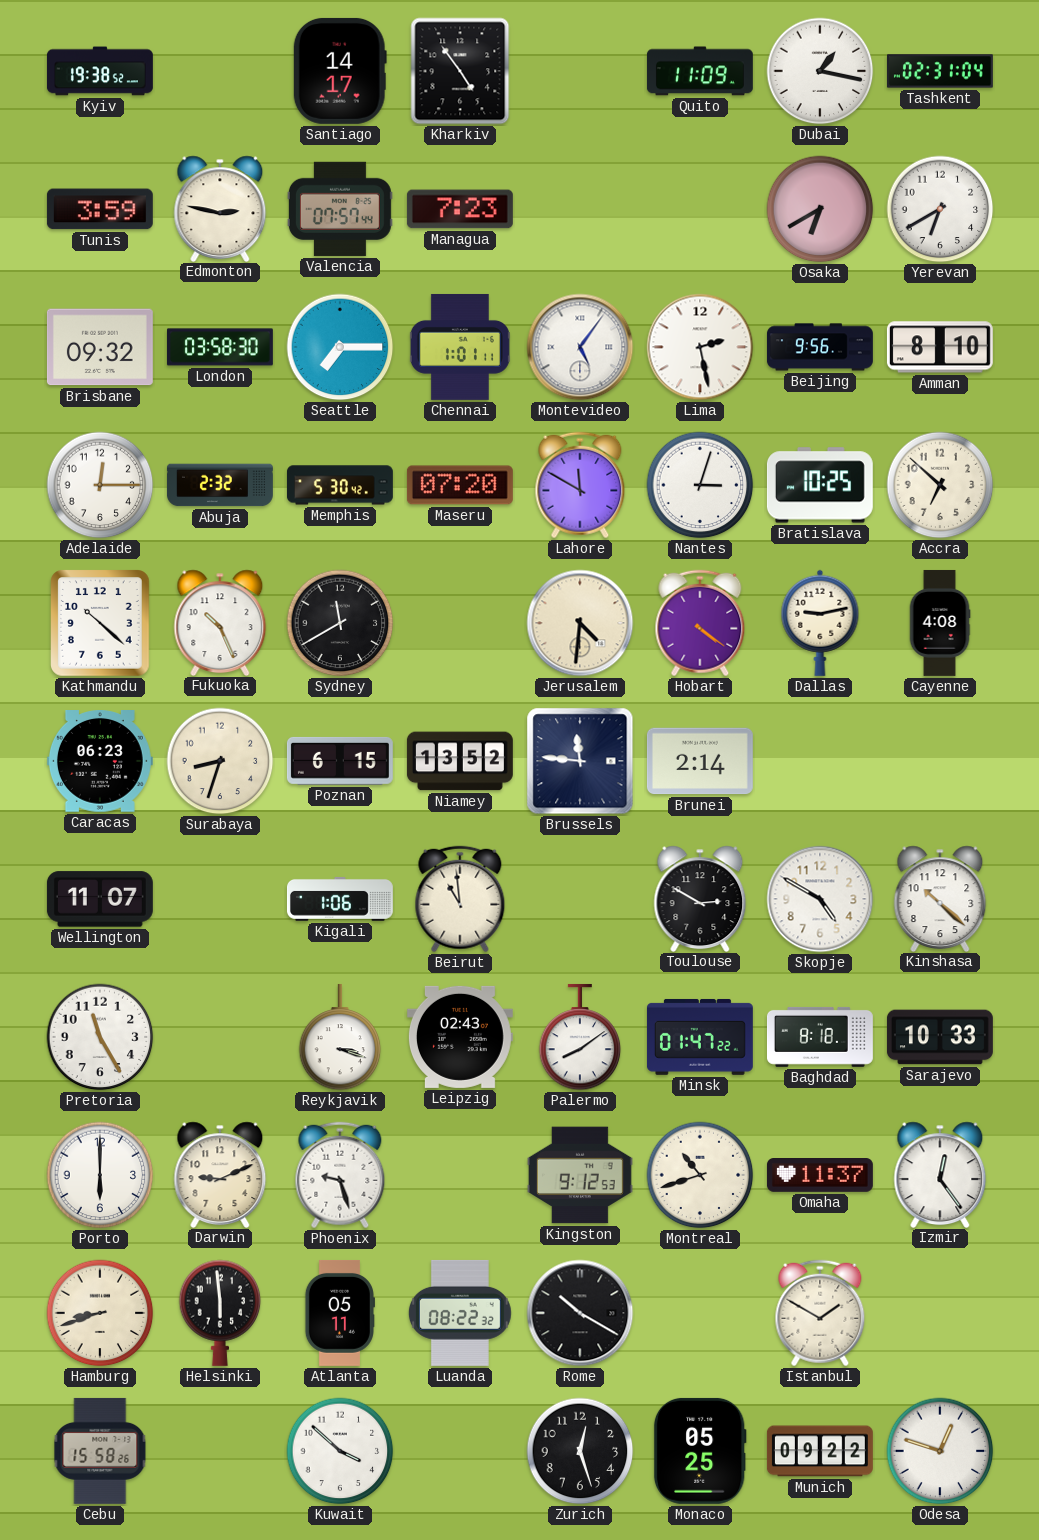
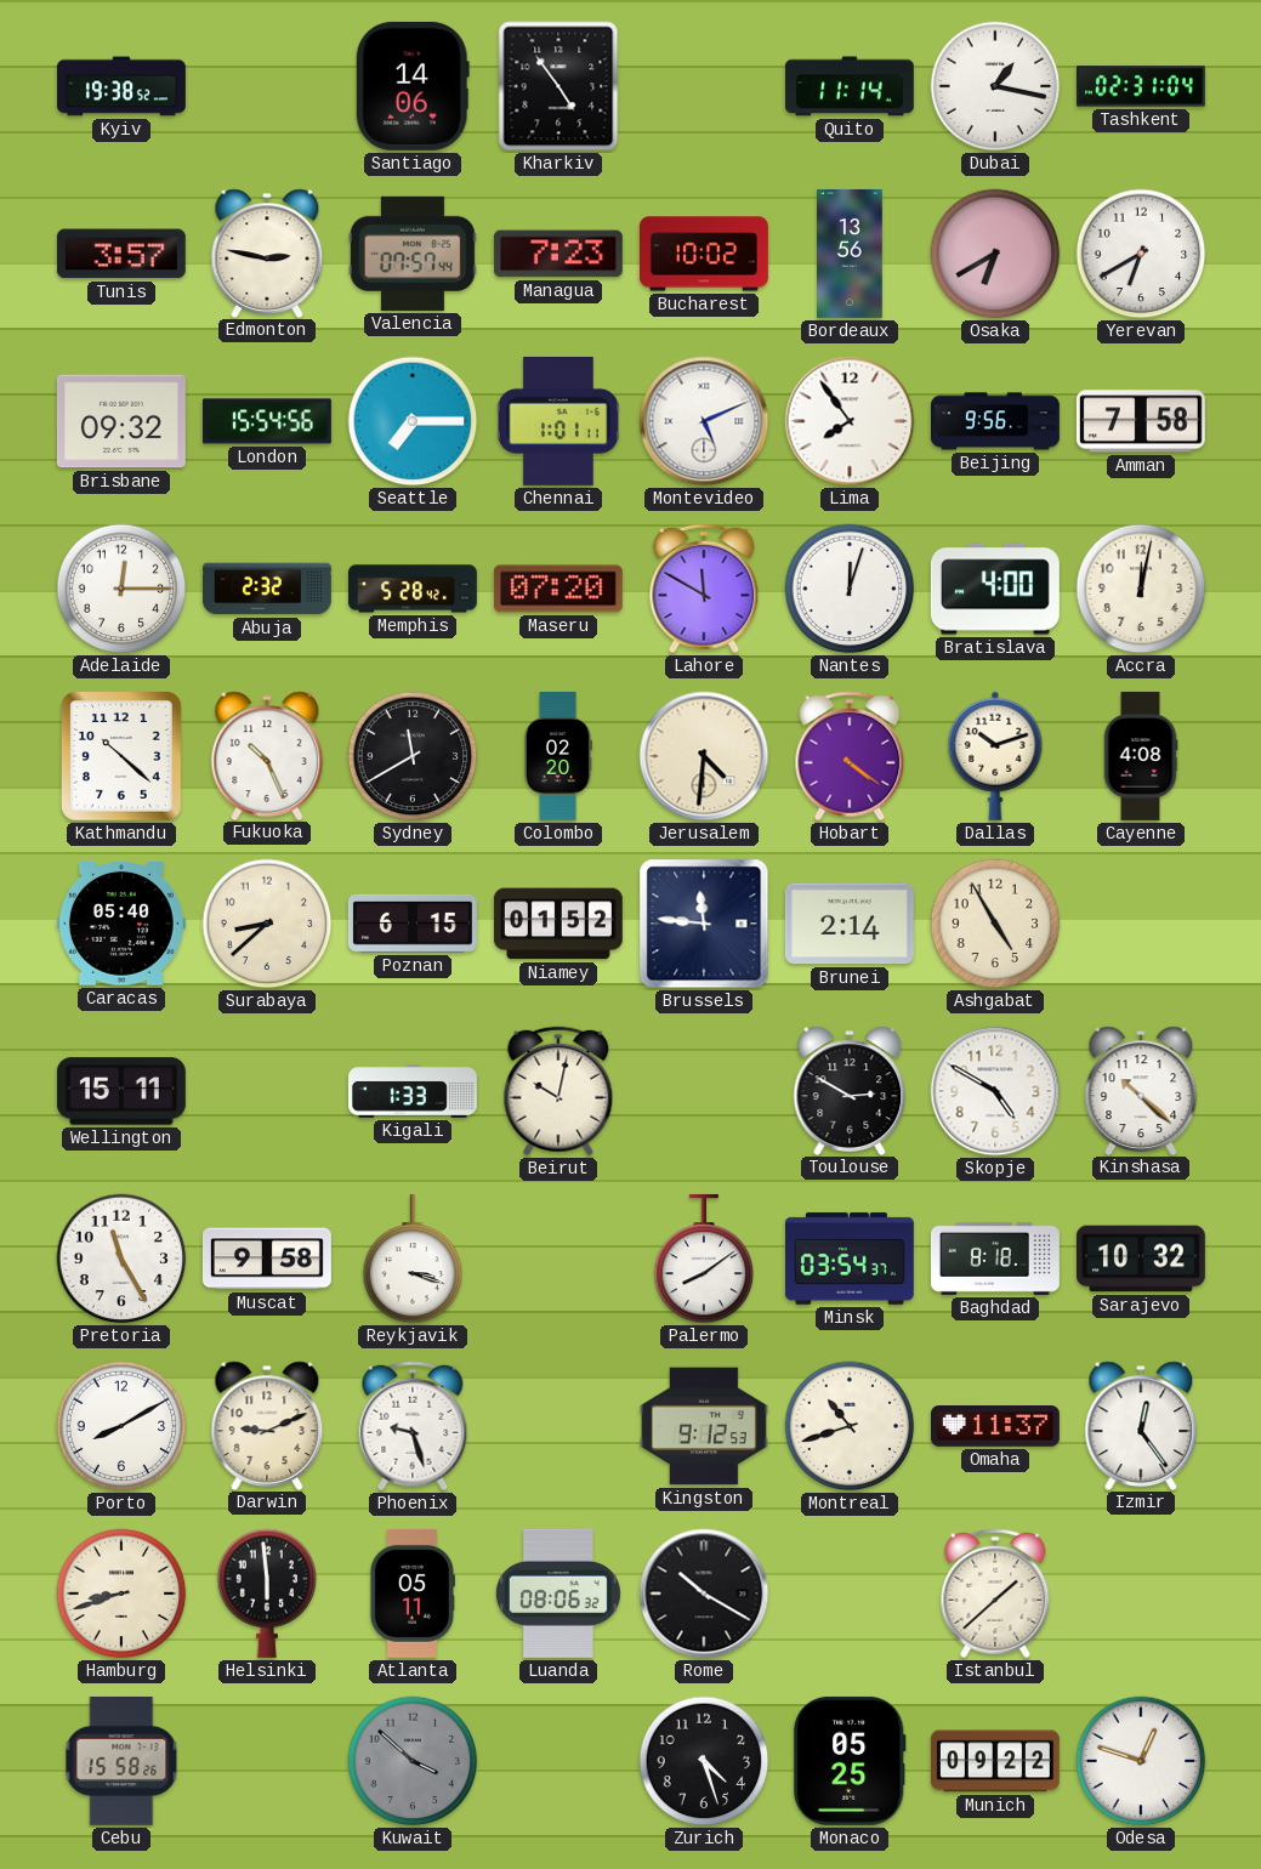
Santiago: 14:17 -> 14:06
Quito: 11:09 -> 11:14
Tunis: 3:59 -> 3:57
Bucharest: none -> 10:02
Bordeaux: none -> 13:56
London: 03:58 -> 15:54
Montevideo: 5:06 -> 5:11
Lima: 2:28 -> 7:54
Amman: 8:10 -> 7:58
Memphis: 5:30 -> 5:28
Nantes: 3:03 -> 12:03
Bratislava: 10:25 -> 4:00
Accra: 6:52 -> 12:02
Colombo: none -> 02:20
Dallas: 9:13 -> 10:12
Caracas: 06:23 -> 05:40
Surabaya: 8:33 -> 8:38
Niamey: 13:52 -> 01:52
Ashgabat: none -> 4:55
Wellington: 11:07 -> 15:11
Kigali: 1:06 -> 1:33
Beirut: 10:59 -> 10:02
Muscat: none -> 9:58
Leipzig: 02:43 -> none
Minsk: 01:47 -> 03:54
Sarajevo: 10:33 -> 10:32
Porto: 6:00 -> 8:10
Luanda: 08:22 -> 08:06
Istanbul: 1:50 -> 1:38
Kuwait dial: white -> grey
Zurich: 12:27 -> 4:27
